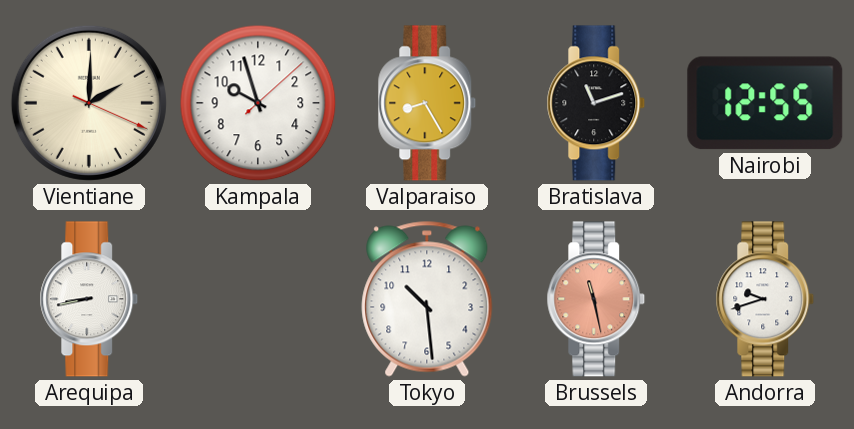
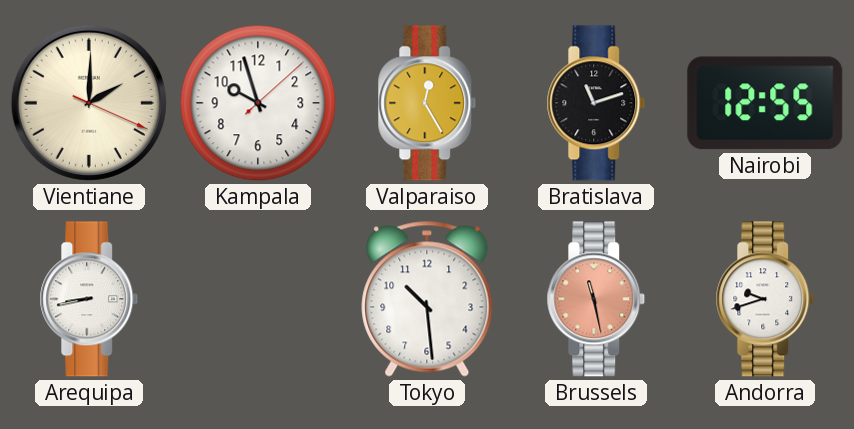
Valparaiso: 8:25 -> 12:25
